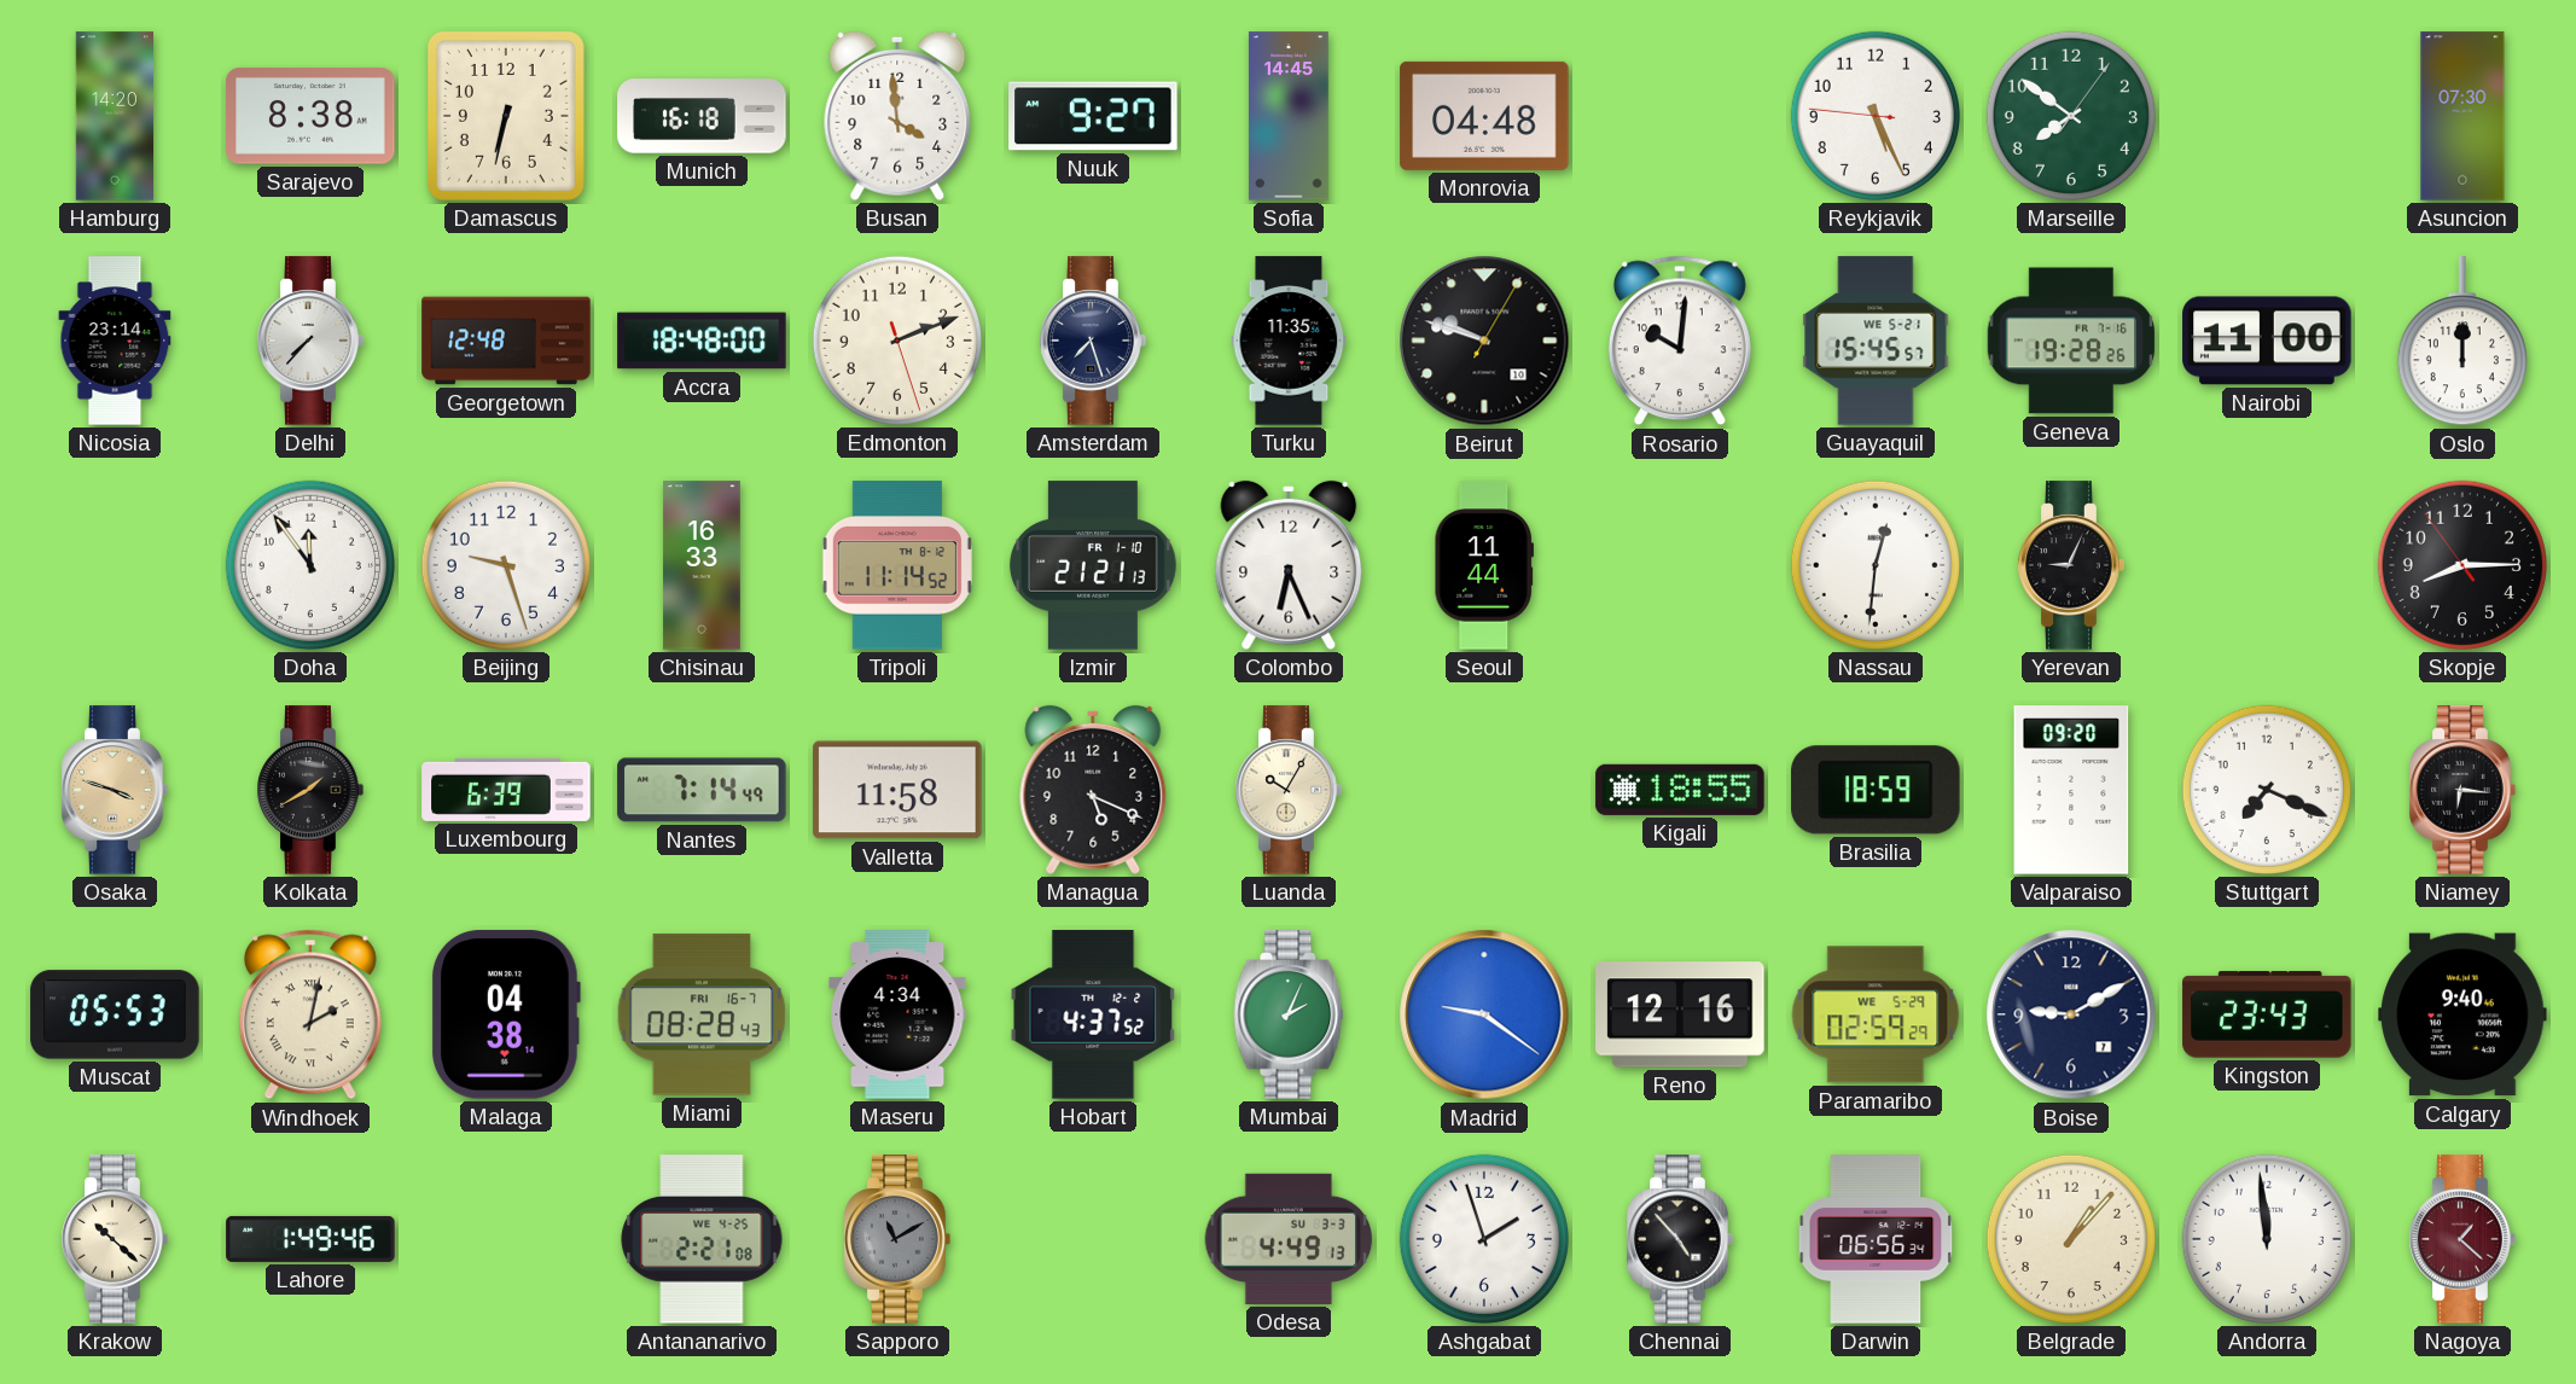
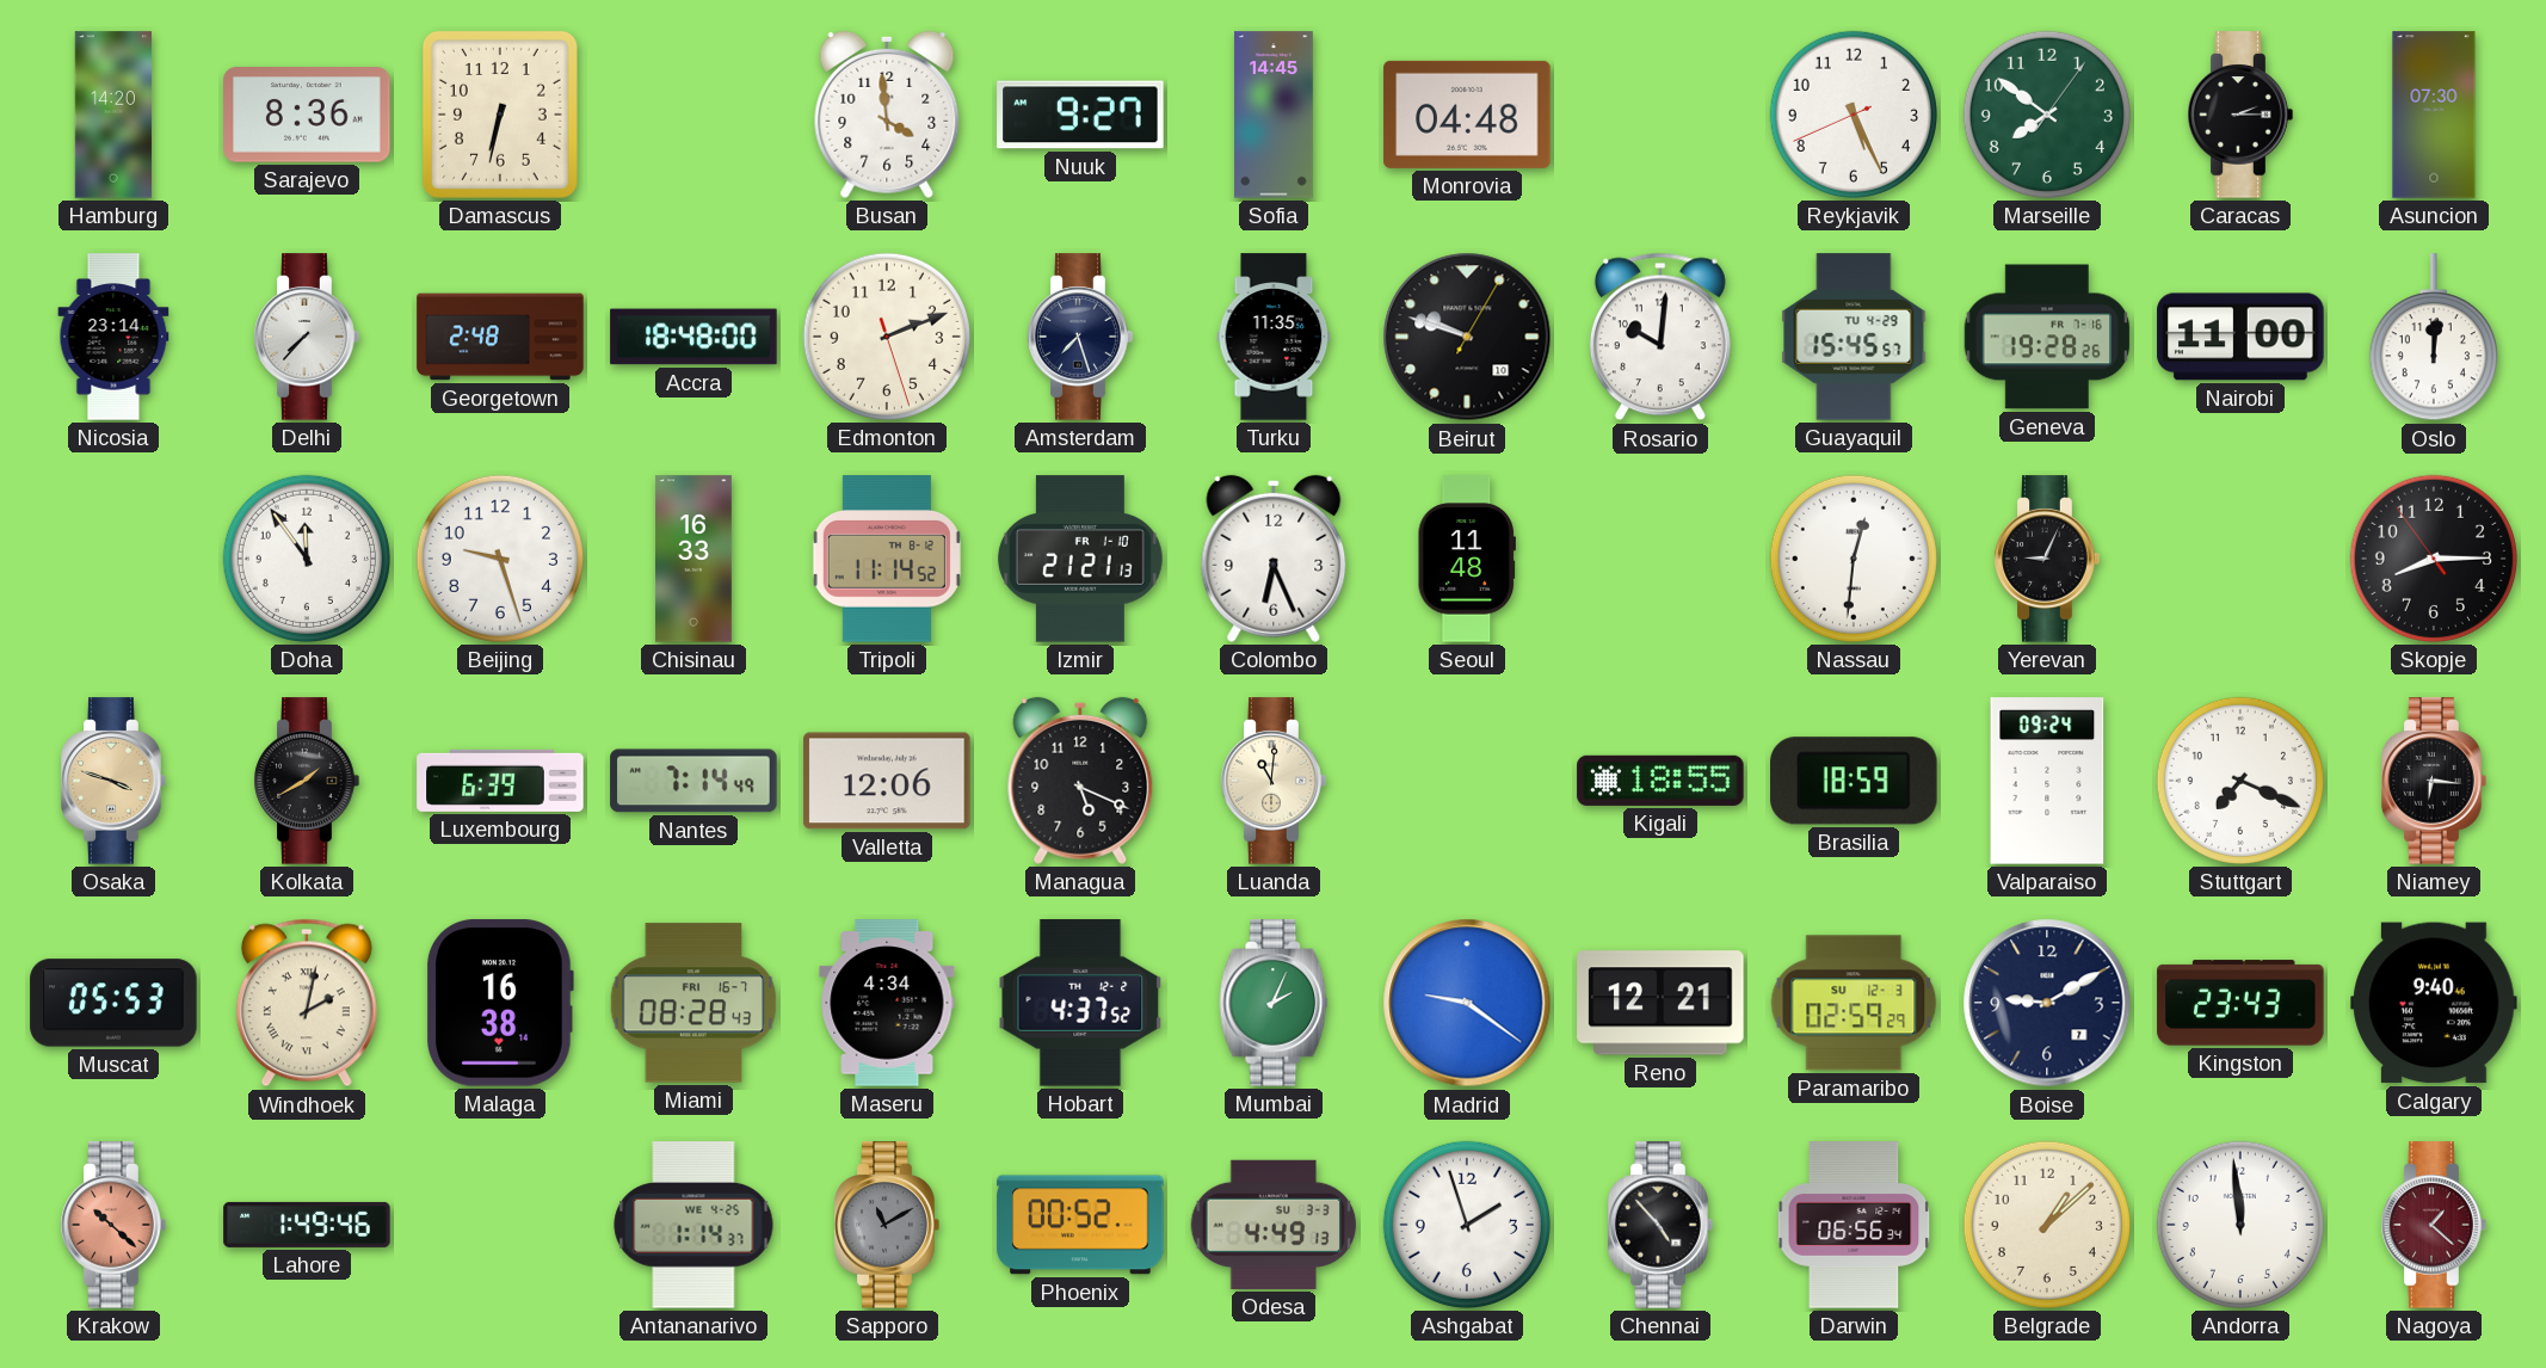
Sarajevo: 8:38 -> 8:36
Munich: 16:18 -> none
Reykjavik: 5:25:46 -> 5:25:41
Caracas: none -> 2:15
Georgetown: 12:48 -> 2:48
Guayaquil date: WE 5-21 -> TU 4-29
Oslo: 12:00 -> 12:01
Seoul: 11:44 -> 11:48
Valletta: 11:58 -> 12:06
Luanda: 10:05 -> 11:01
Valparaiso: 09:20 -> 09:24
Malaga: 04:38 -> 16:38
Reno: 12:16 -> 12:21
Paramaribo date: WE 5-29 -> SU 12-3
Krakow dial: cream -> salmon
Antananarivo: 2:21 -> 1:14
Phoenix: none -> 00:52
Belgrade: 1:07 -> 1:08
